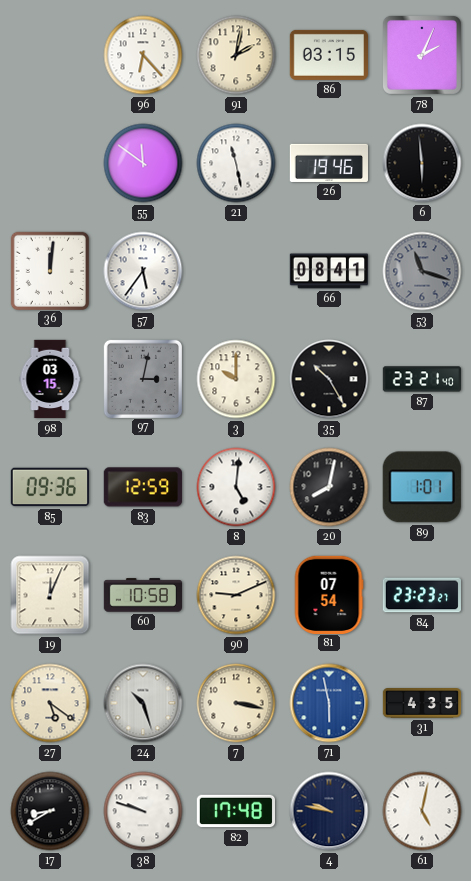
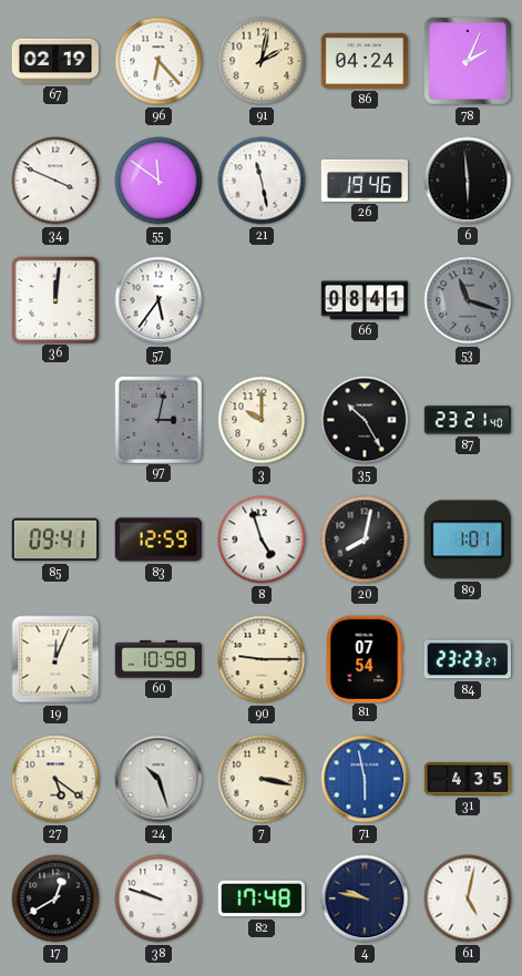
67: none -> 02:19
86: 03:15 -> 04:24
34: none -> 3:49
98: 03:15 -> none
85: 09:36 -> 09:41
8: 5:01 -> 4:57
90: 9:11 -> 9:15
17: 8:40 -> 12:40
